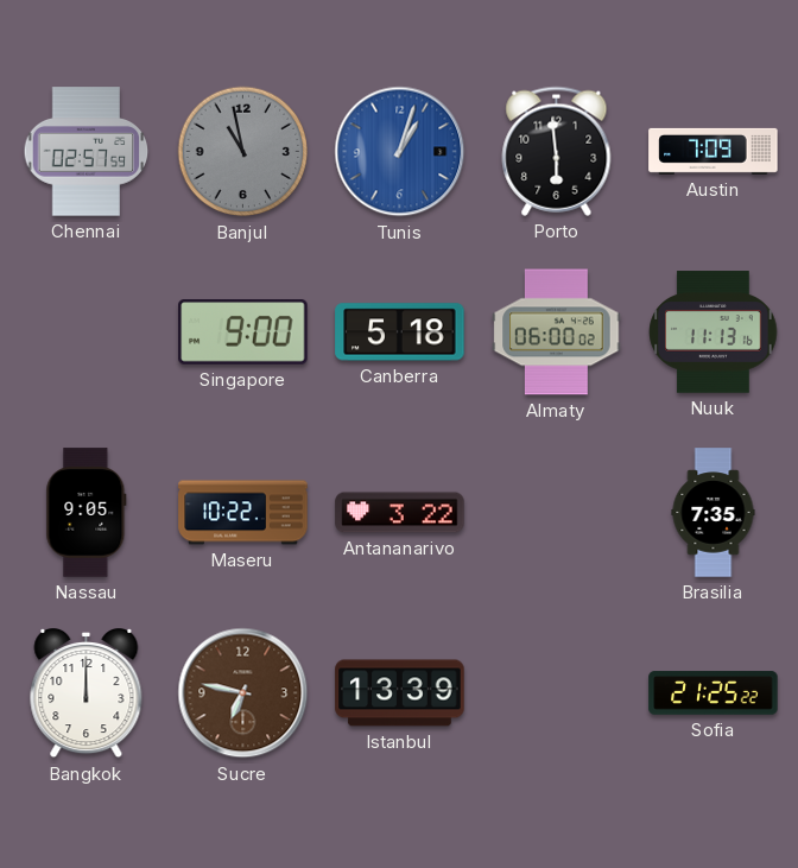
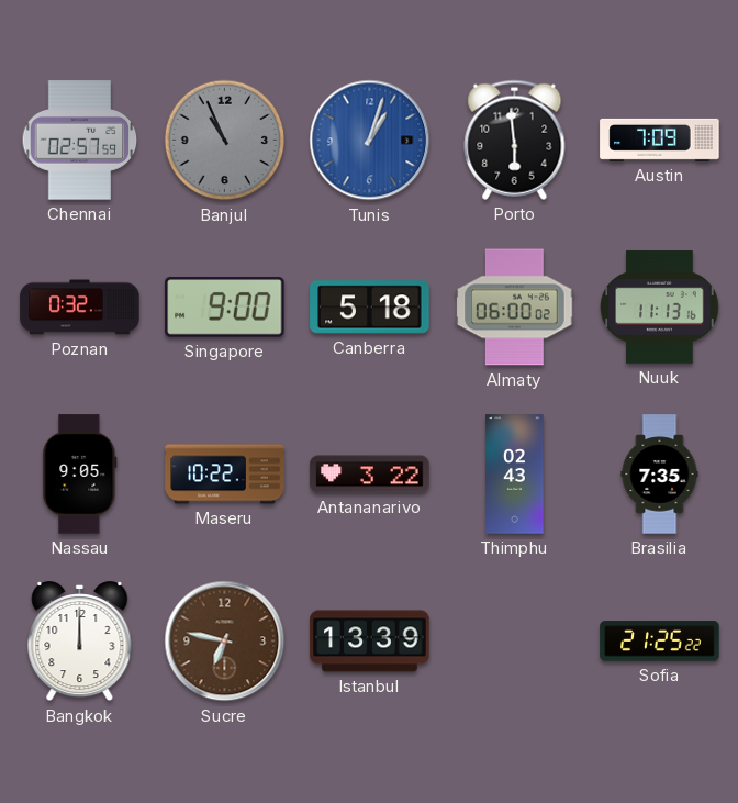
Banjul: 10:58 -> 10:56
Poznan: none -> 0:32
Thimphu: none -> 02:43
